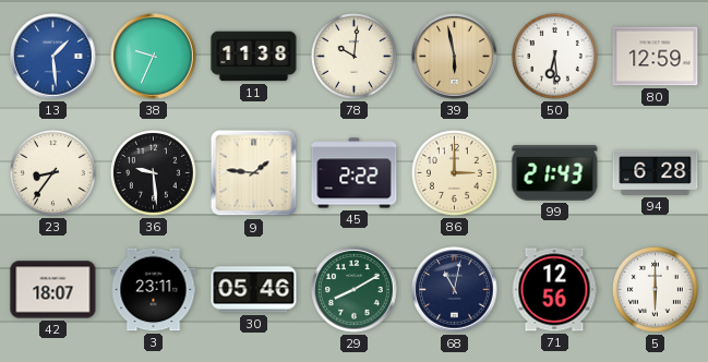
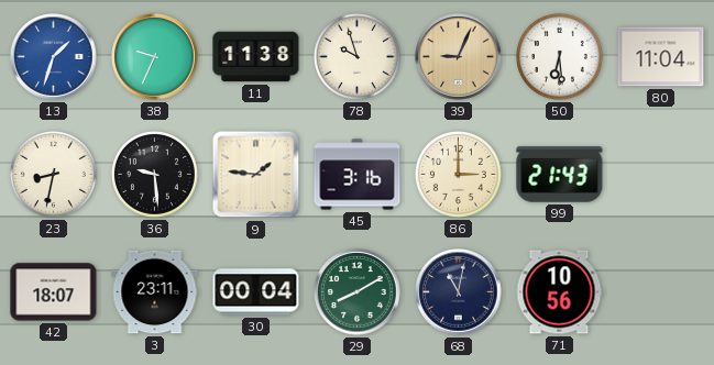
13: 1:29 -> 1:33
78: 10:01 -> 9:57
39: 5:58 -> 9:04
80: 12:59 -> 11:04
23: 8:36 -> 8:32
45: 2:22 -> 3:16
94: 6:28 -> none
30: 05:46 -> 00:04
71: 12:56 -> 10:56
5: 6:00 -> none
